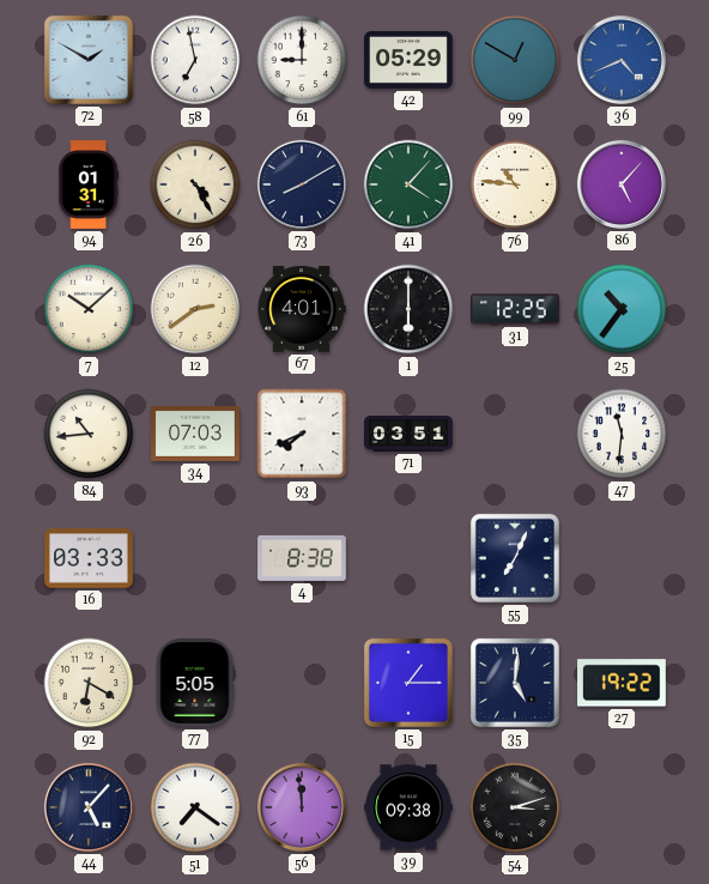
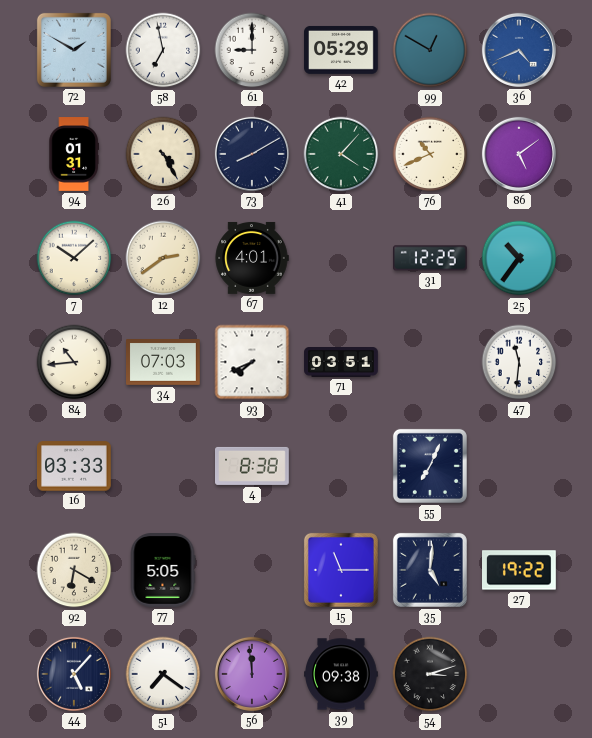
76: 10:46 -> 10:41
86: 5:07 -> 5:09
1: 6:00 -> none
15: 1:15 -> 11:15
